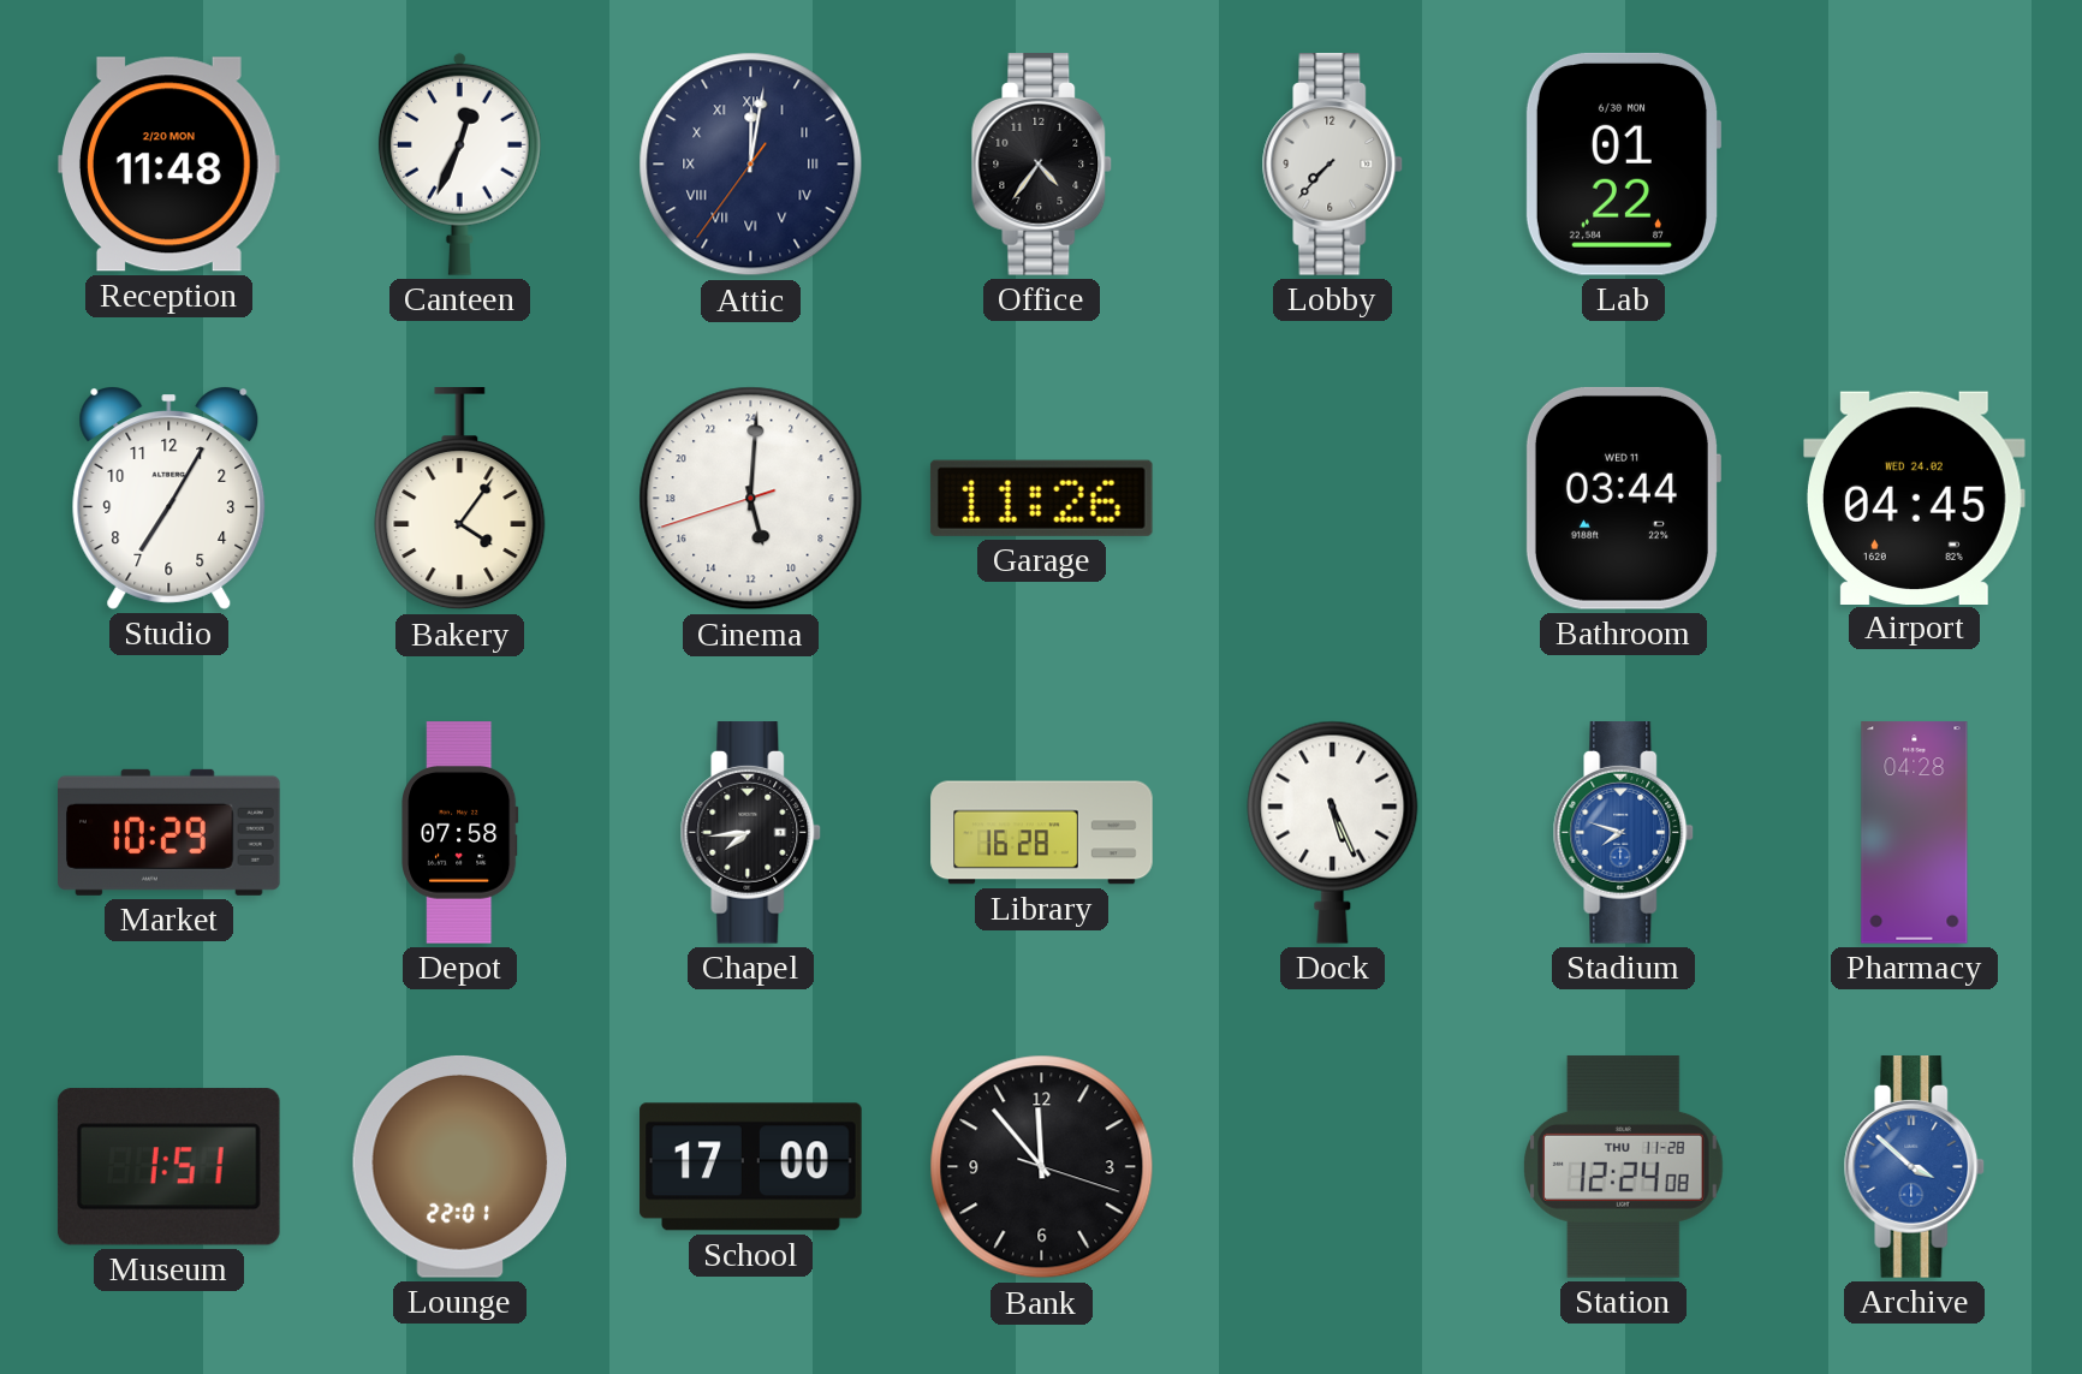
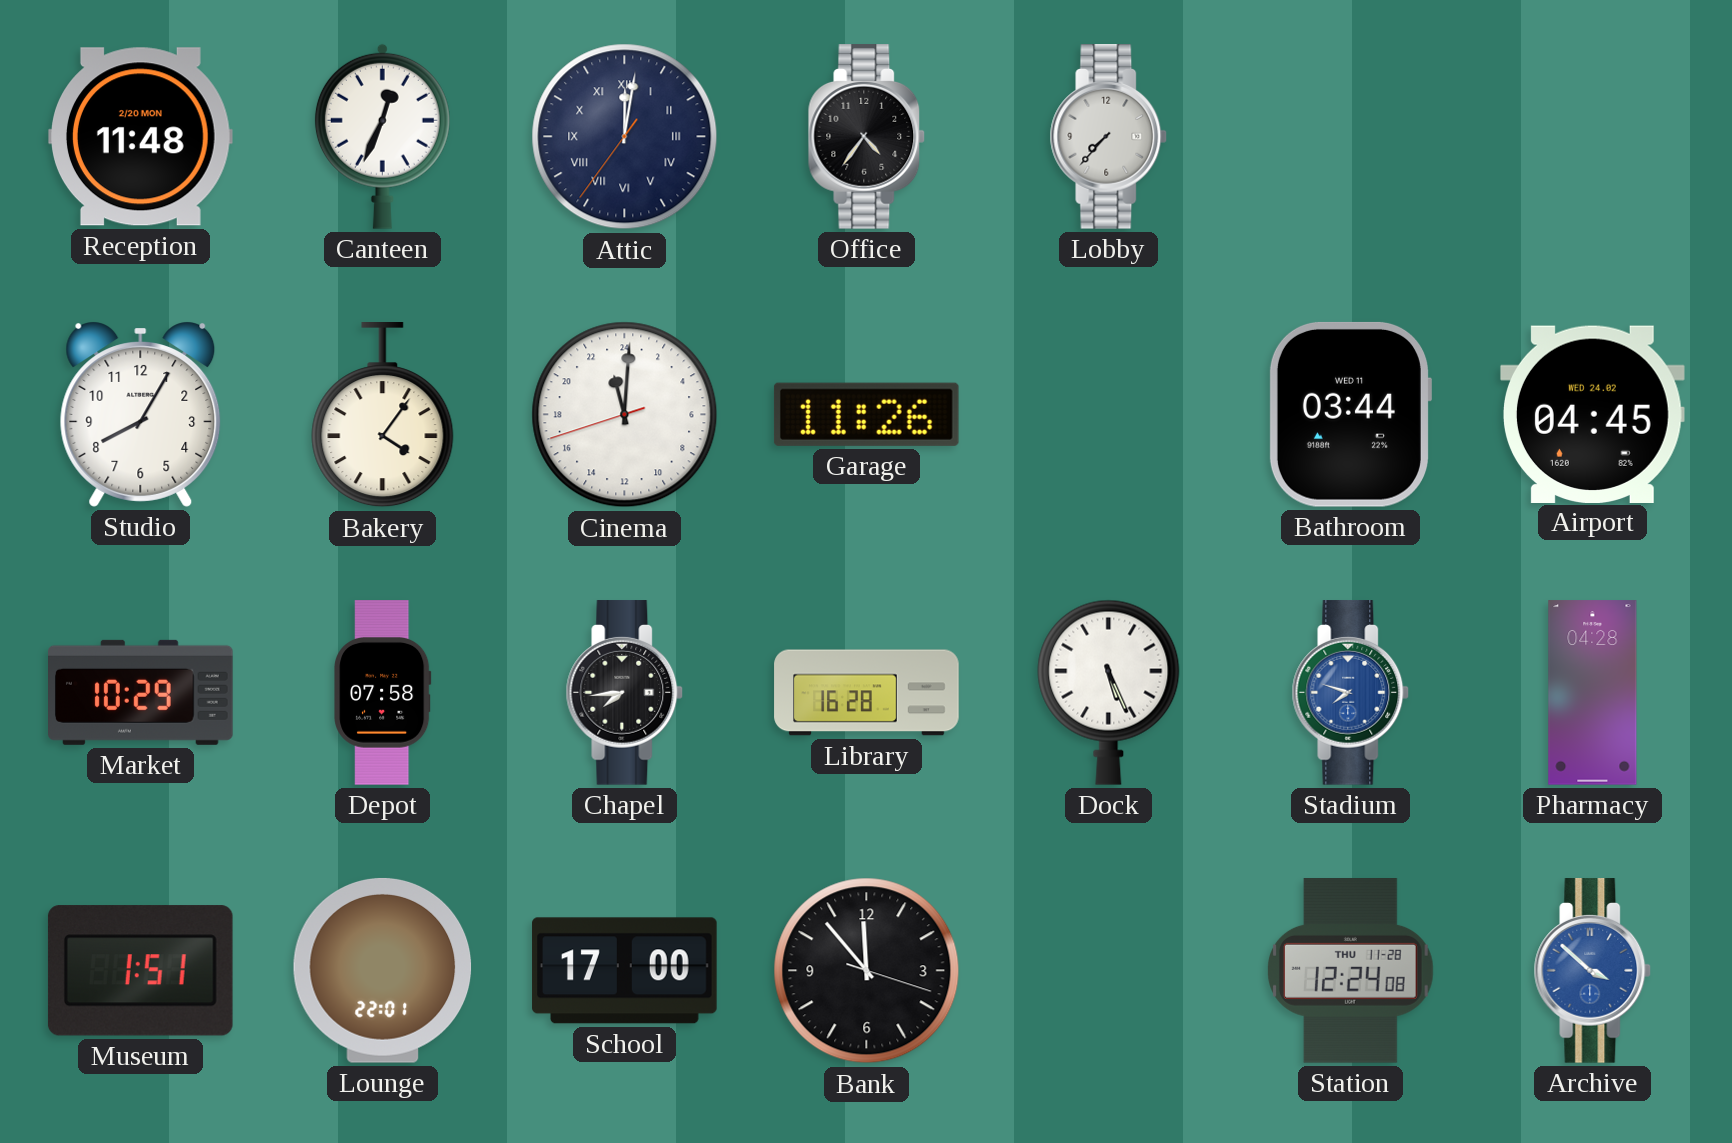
Lab: 01:22 -> none
Studio: 7:05 -> 8:05
Cinema: 11:00 -> 23:00
